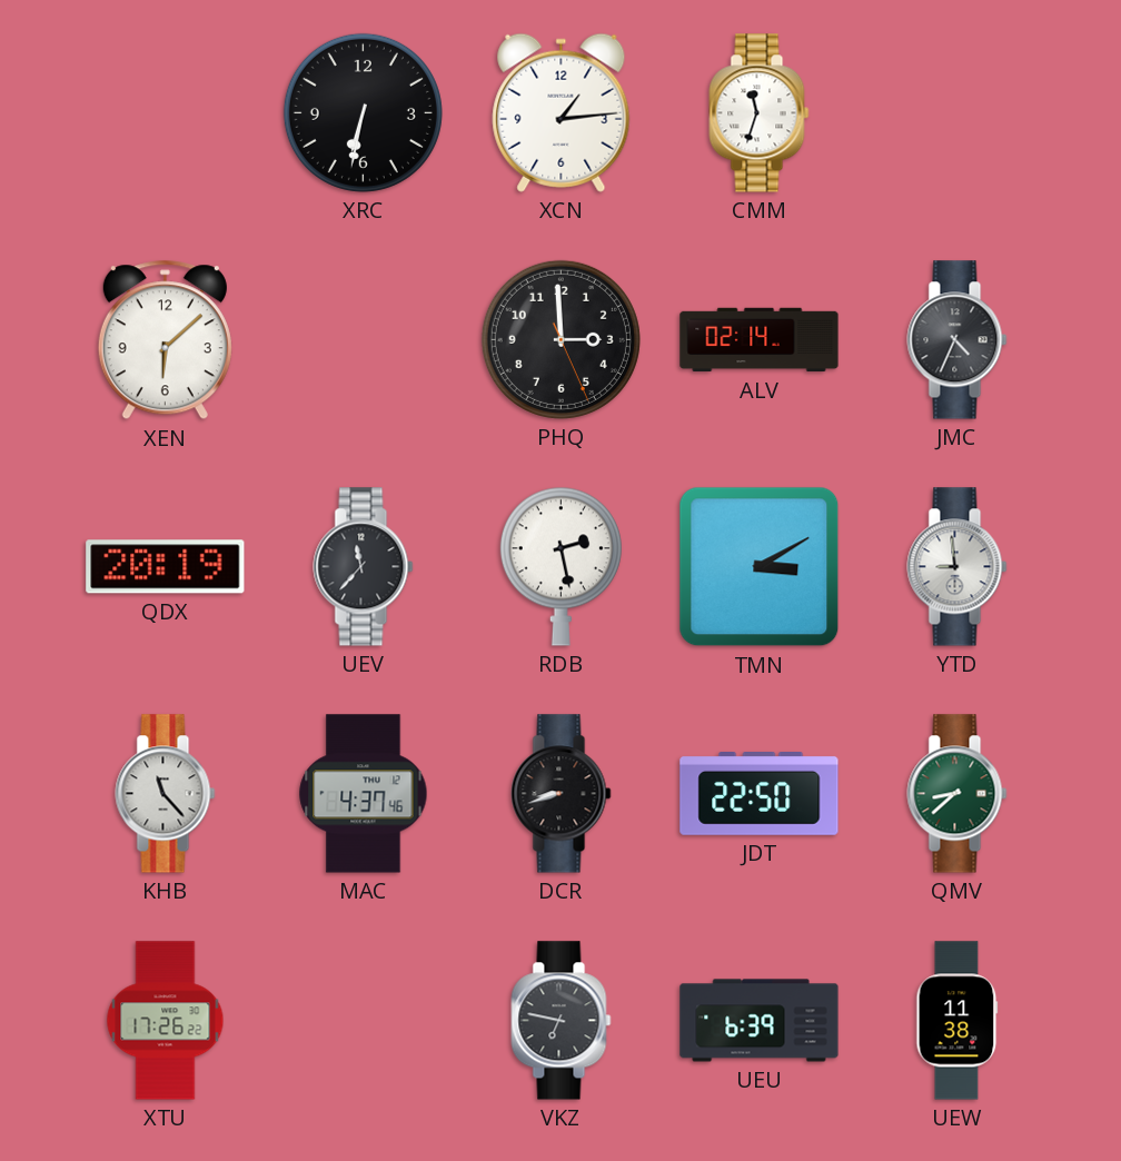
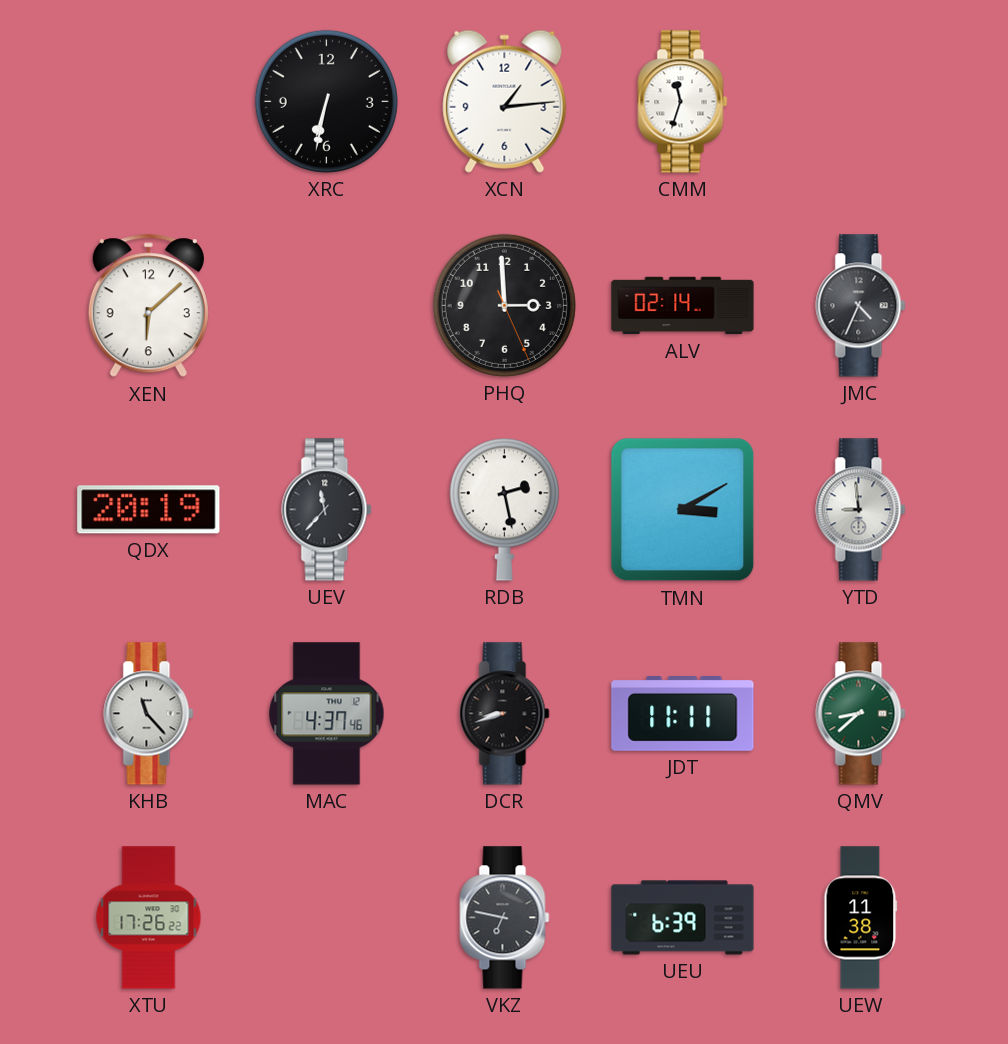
JDT: 22:50 -> 11:11
